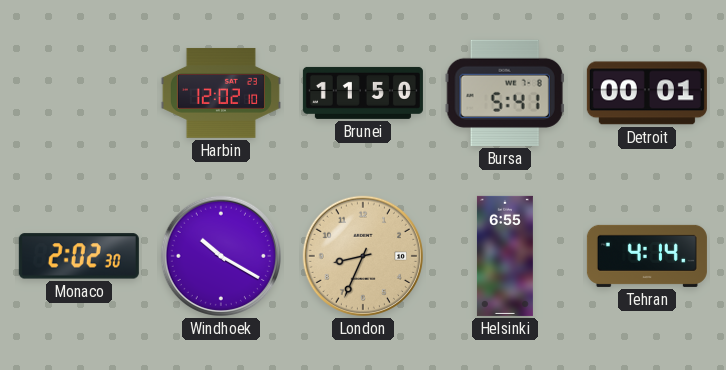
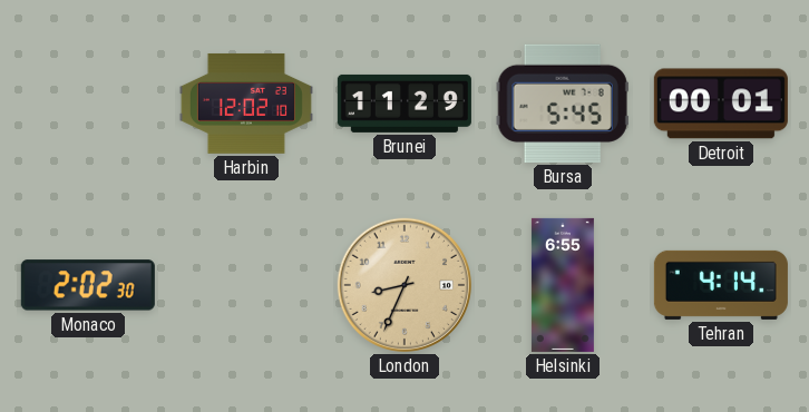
Brunei: 11:50 -> 11:29
Bursa: 5:41 -> 5:45
Windhoek: 10:20 -> none
